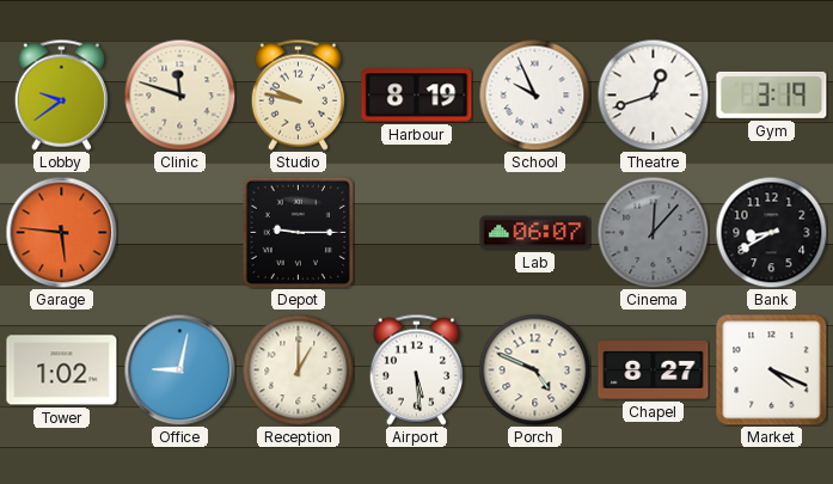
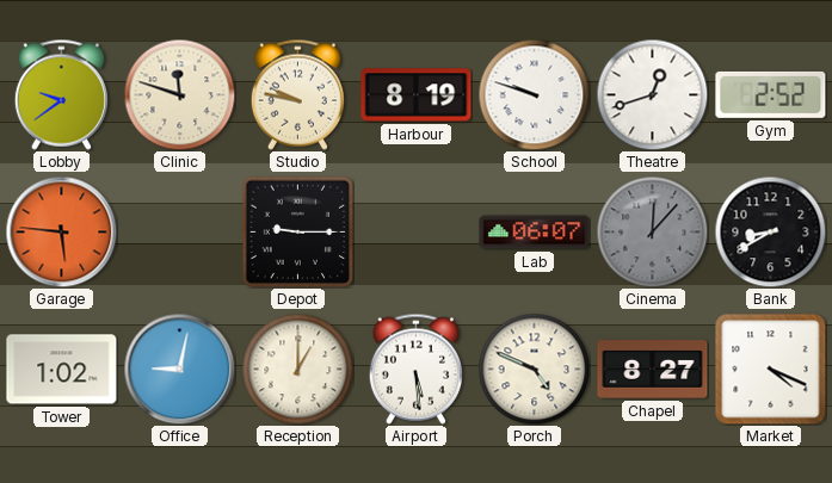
School: 9:56 -> 9:48
Gym: 3:19 -> 2:52
